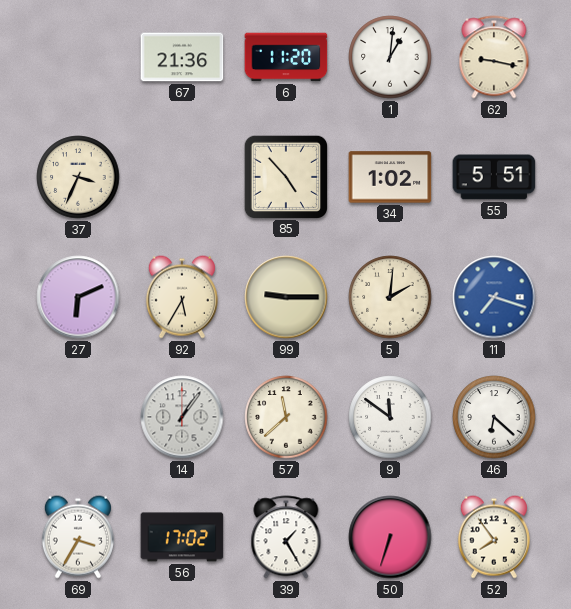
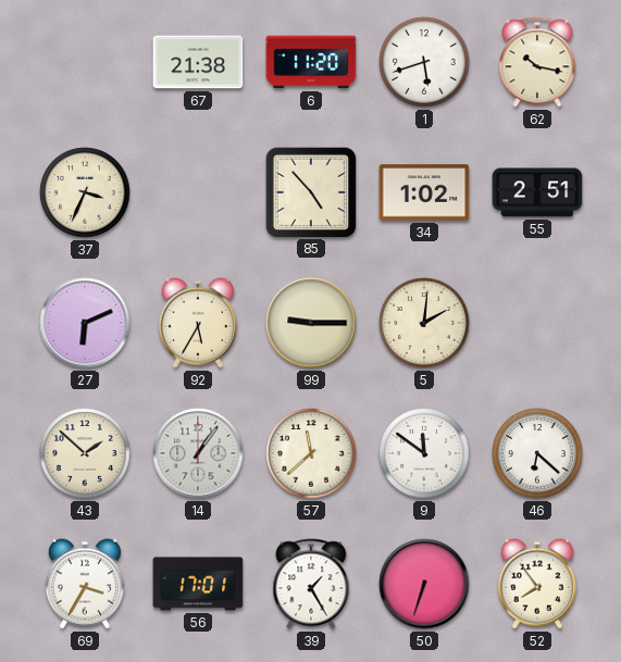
67: 21:36 -> 21:38
1: 1:01 -> 5:42
62: 9:17 -> 10:17
55: 5:51 -> 2:51
11: 7:18 -> none
43: none -> 1:52
56: 17:02 -> 17:01
